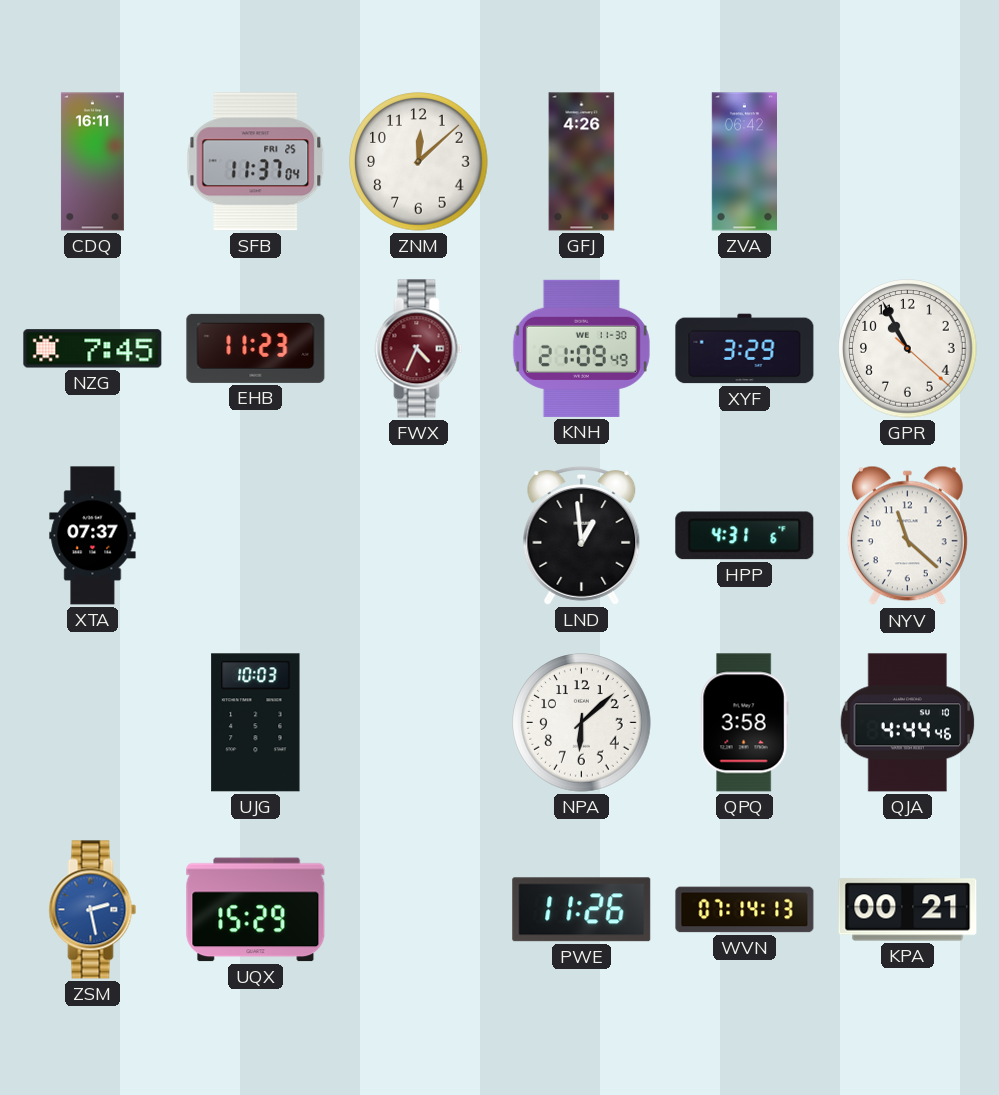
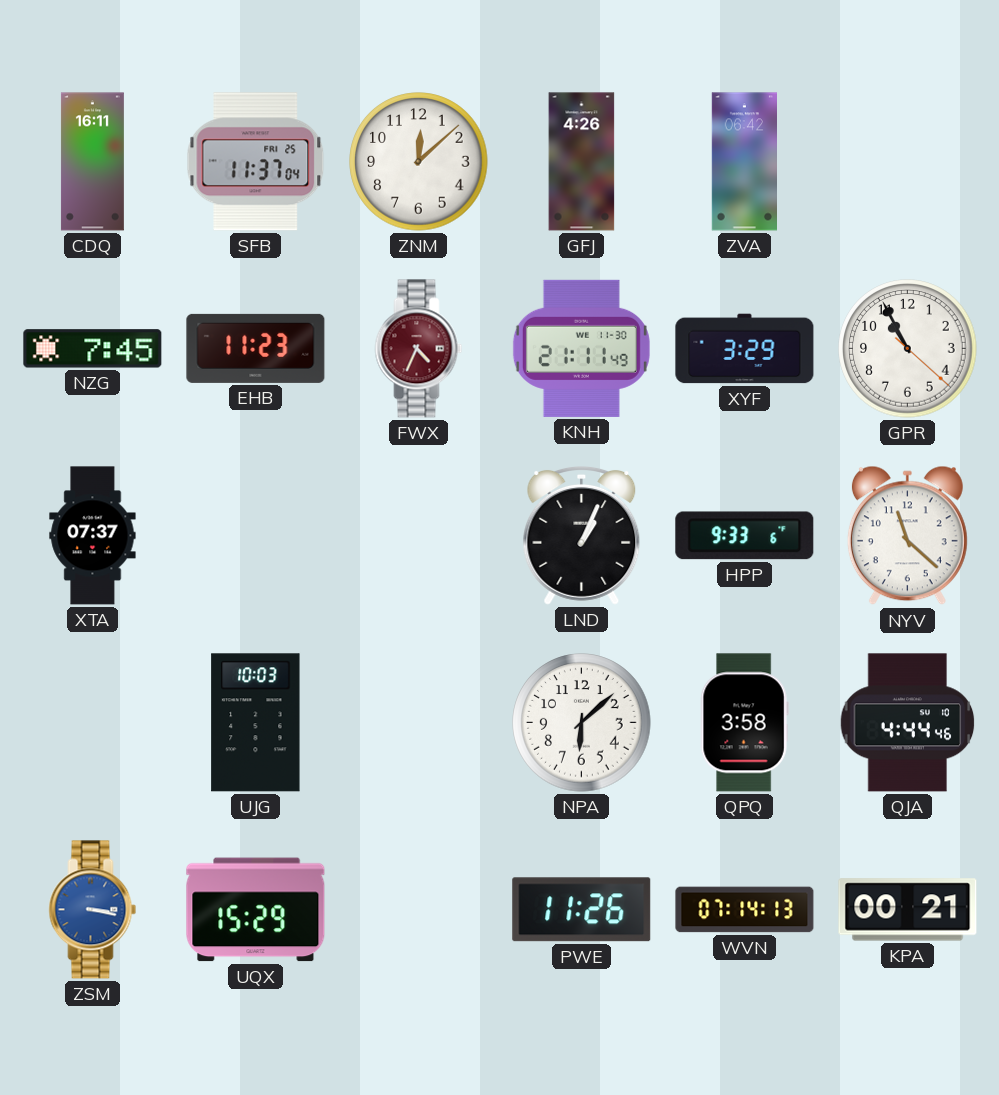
KNH: 21:09 -> 21:11
LND: 12:59 -> 1:04
HPP: 4:31 -> 9:33
ZSM: 2:28 -> 3:17
